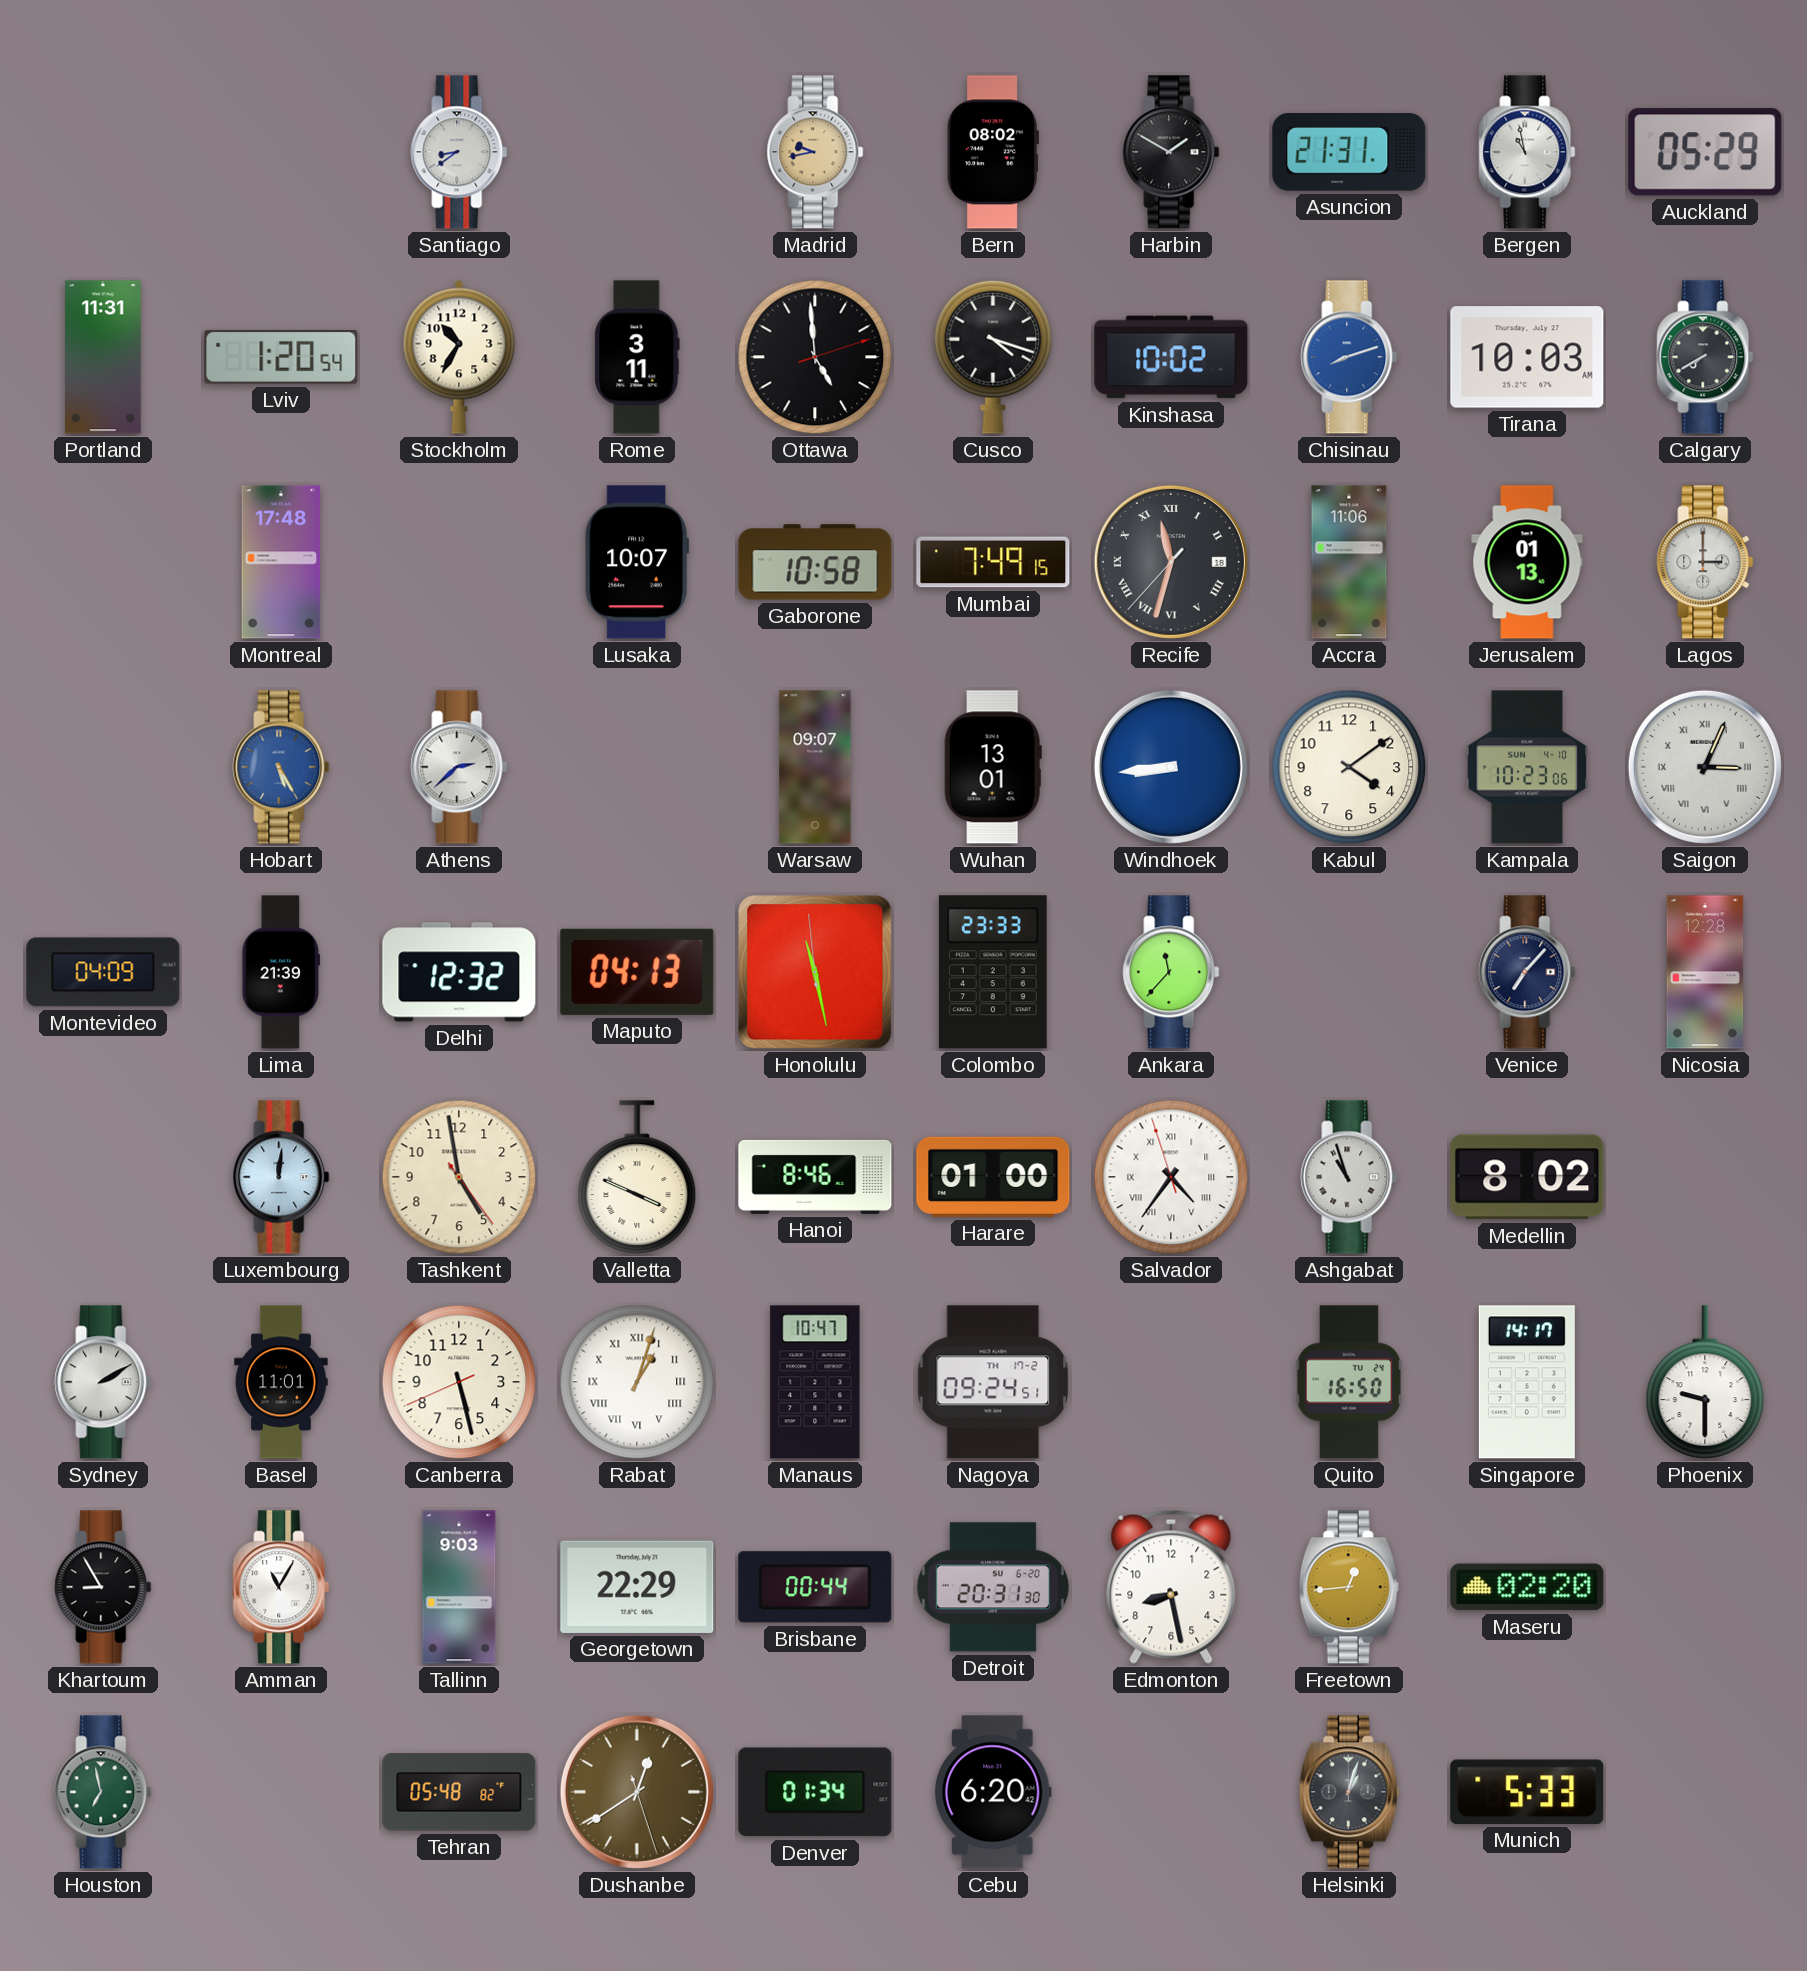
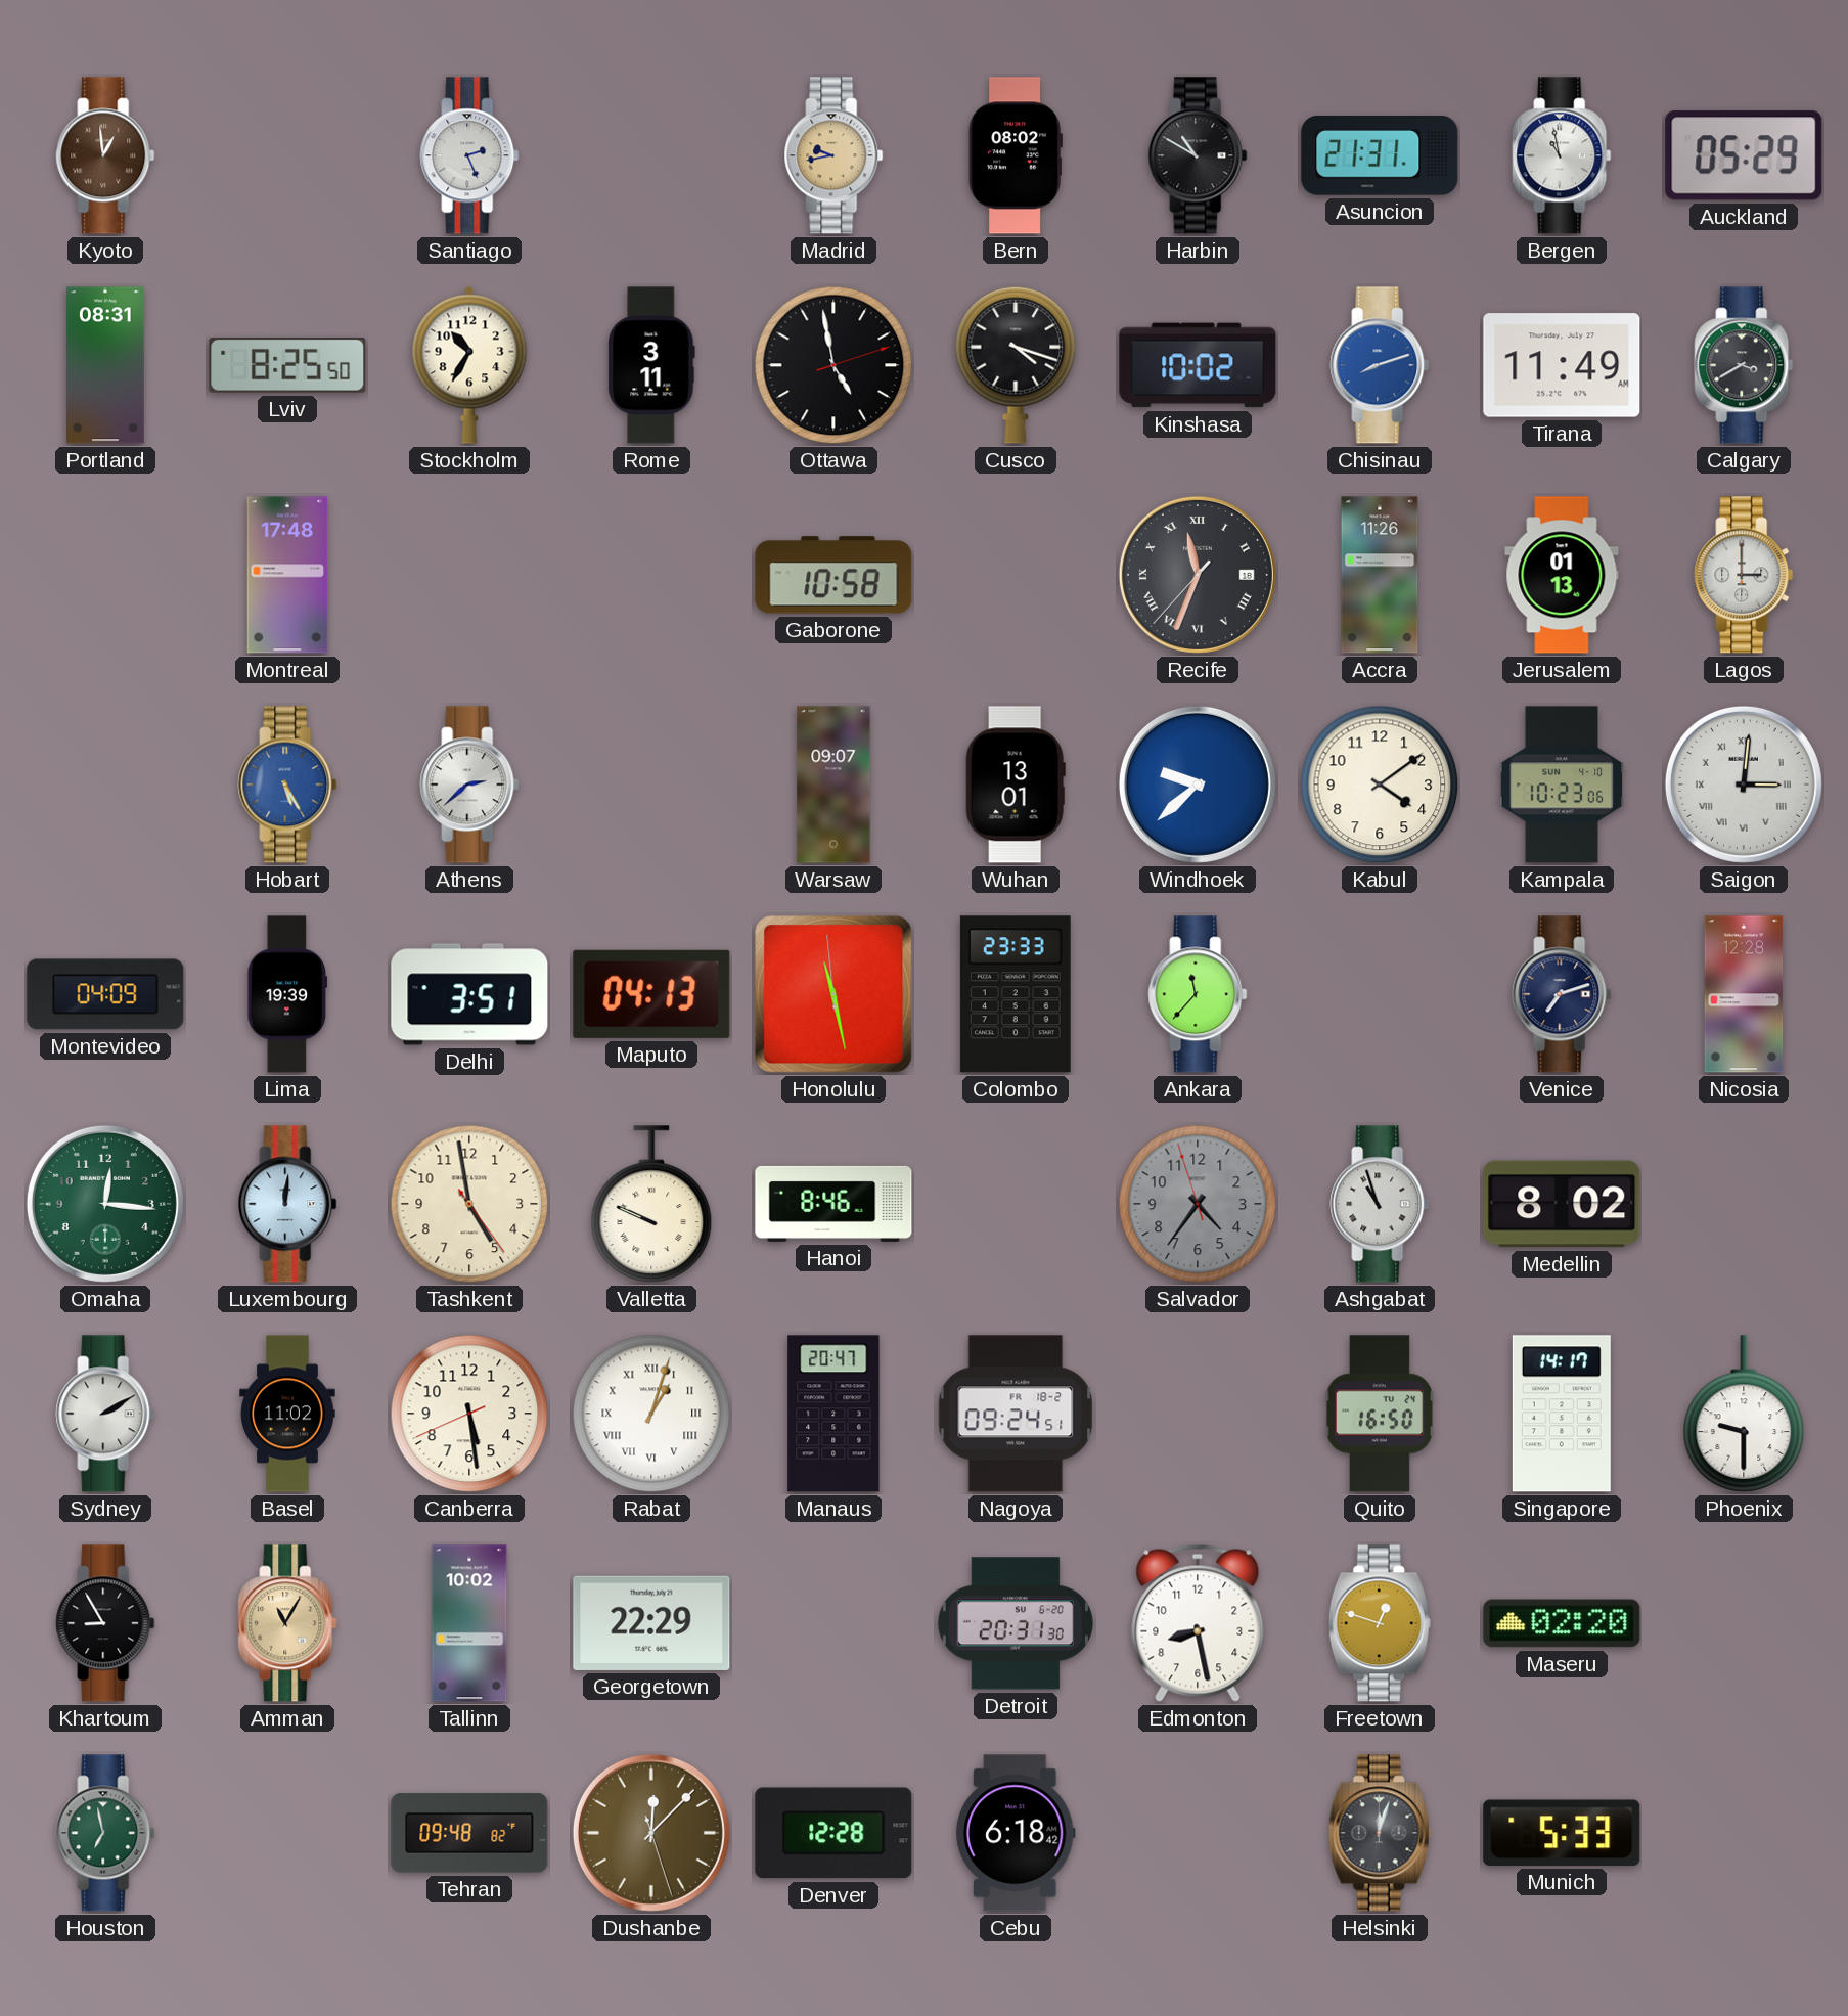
Kyoto: none -> 12:59
Santiago: 8:39 -> 2:26
Harbin: 1:50 -> 10:50
Portland: 11:31 -> 08:31
Lviv: 1:20 -> 8:25
Ottawa: 4:59 -> 4:58
Tirana: 10:03 -> 11:49
Calgary: 7:40 -> 3:40
Lusaka: 10:07 -> none
Mumbai: 7:49 -> none
Recife: 11:32 -> 11:33
Accra: 11:06 -> 11:26
Windhoek: 8:44 -> 9:38
Saigon: 3:04 -> 3:01
Lima: 21:39 -> 19:39
Delhi: 12:32 -> 3:51
Venice: 7:07 -> 7:12
Omaha: none -> 12:16
Valletta: 3:49 -> 9:49
Harare: 01:00 -> none
Salvador dial: white -> grey
Salvador numerals: Roman -> Arabic
Basel: 11:01 -> 11:02
Canberra: 5:27 -> 5:28
Manaus: 10:47 -> 20:47
Nagoya date: TH 17-2 -> FR 18-2
Amman dial: white -> champagne
Tallinn: 9:03 -> 10:02
Brisbane: 00:44 -> none
Freetown: 12:44 -> 12:48
Tehran: 05:48 -> 09:48
Dushanbe: 12:39 -> 12:07
Denver: 01:34 -> 12:28
Cebu: 6:20 -> 6:18
Helsinki: 1:03 -> 12:03
